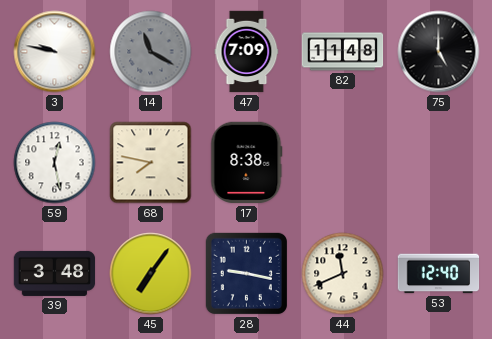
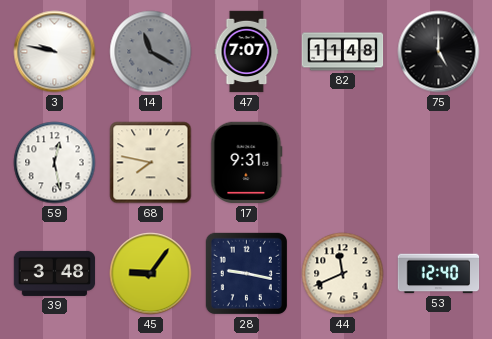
47: 7:09 -> 7:07
17: 8:38 -> 9:31
45: 7:06 -> 9:06
